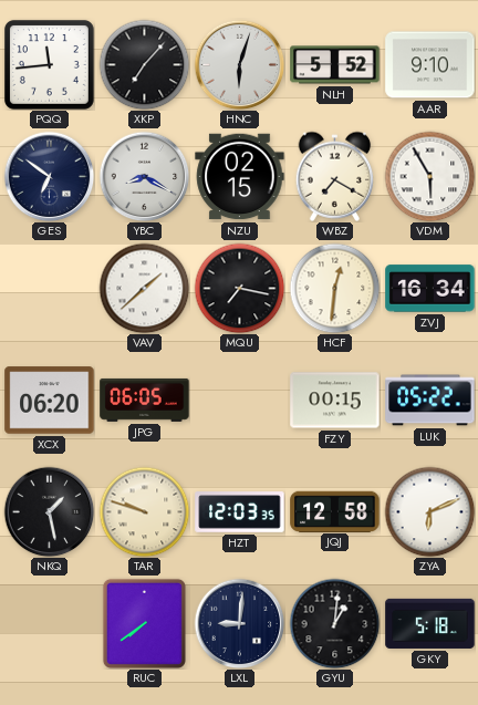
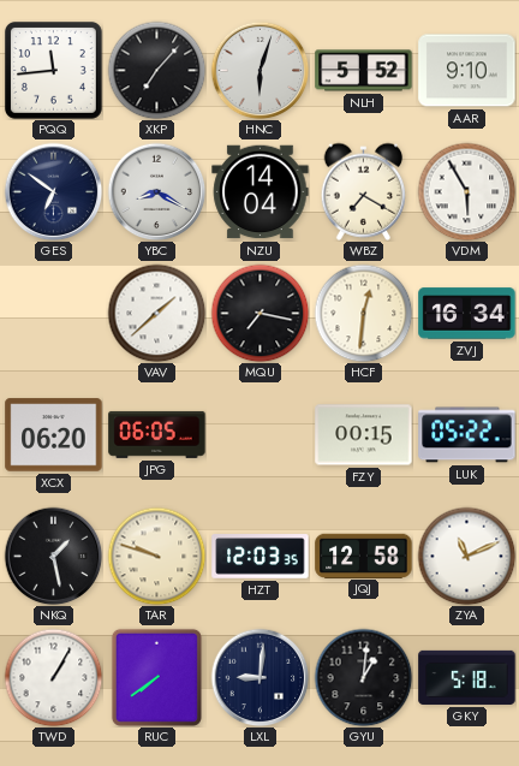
NZU: 02:15 -> 14:04
ZYA: 6:11 -> 11:11
TWD: none -> 1:05
